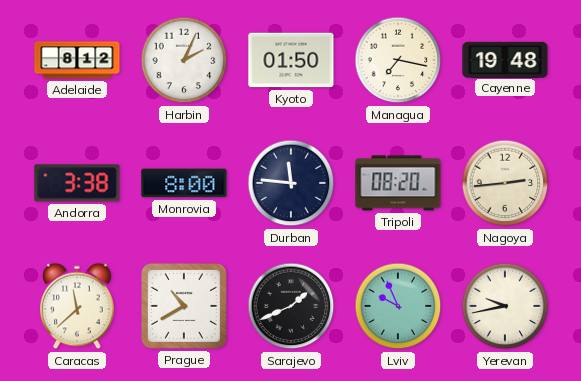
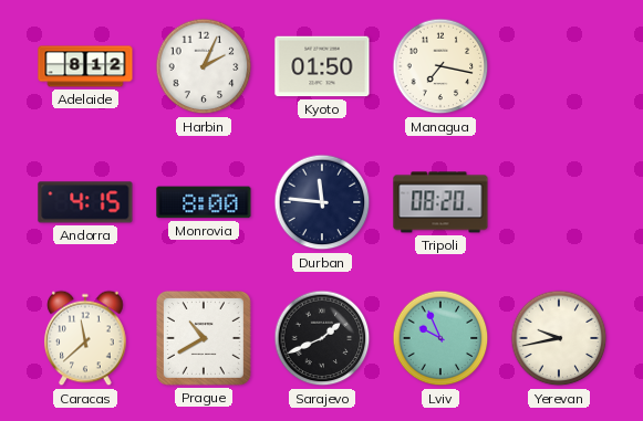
Cayenne: 19:48 -> none
Andorra: 3:38 -> 4:15
Nagoya: 2:44 -> none
